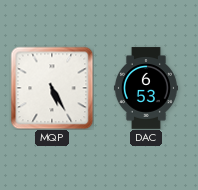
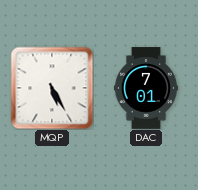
DAC: 6:53 -> 7:01
